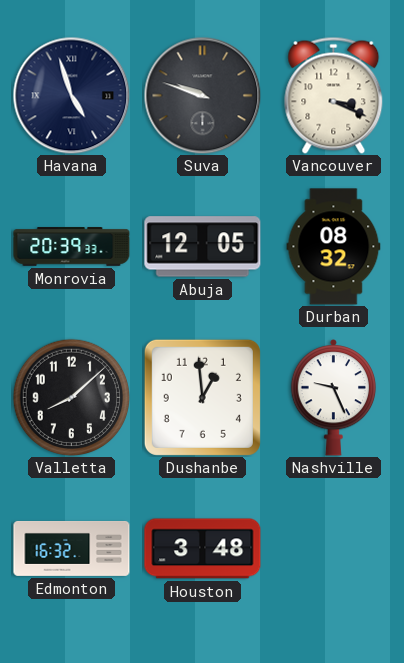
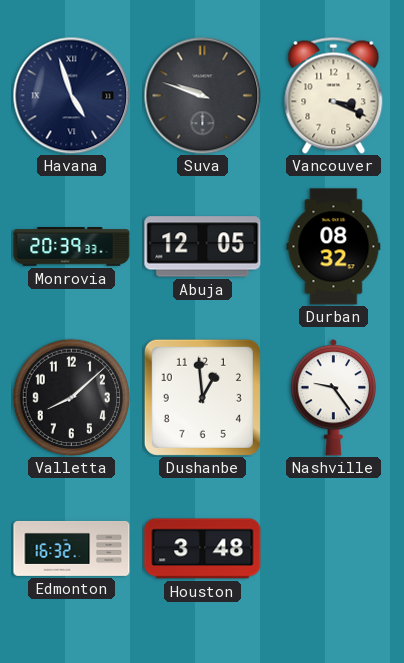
Nashville: 9:26 -> 9:24
